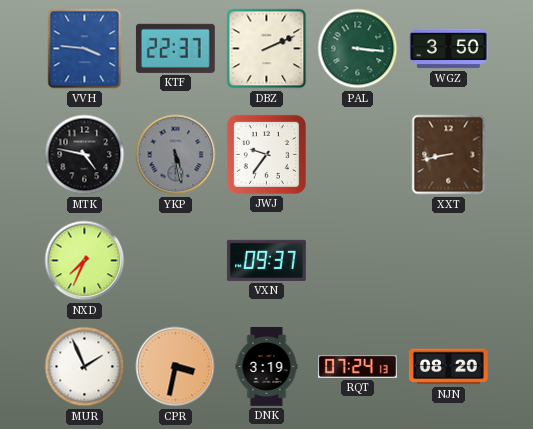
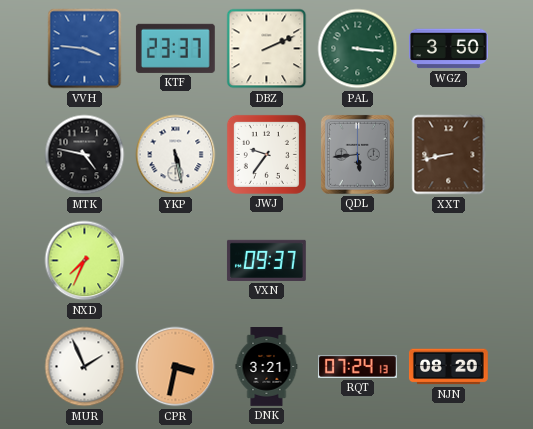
KTF: 22:37 -> 23:37
YKP dial: grey -> white
QDL: none -> 5:44
DNK: 3:19 -> 3:21
